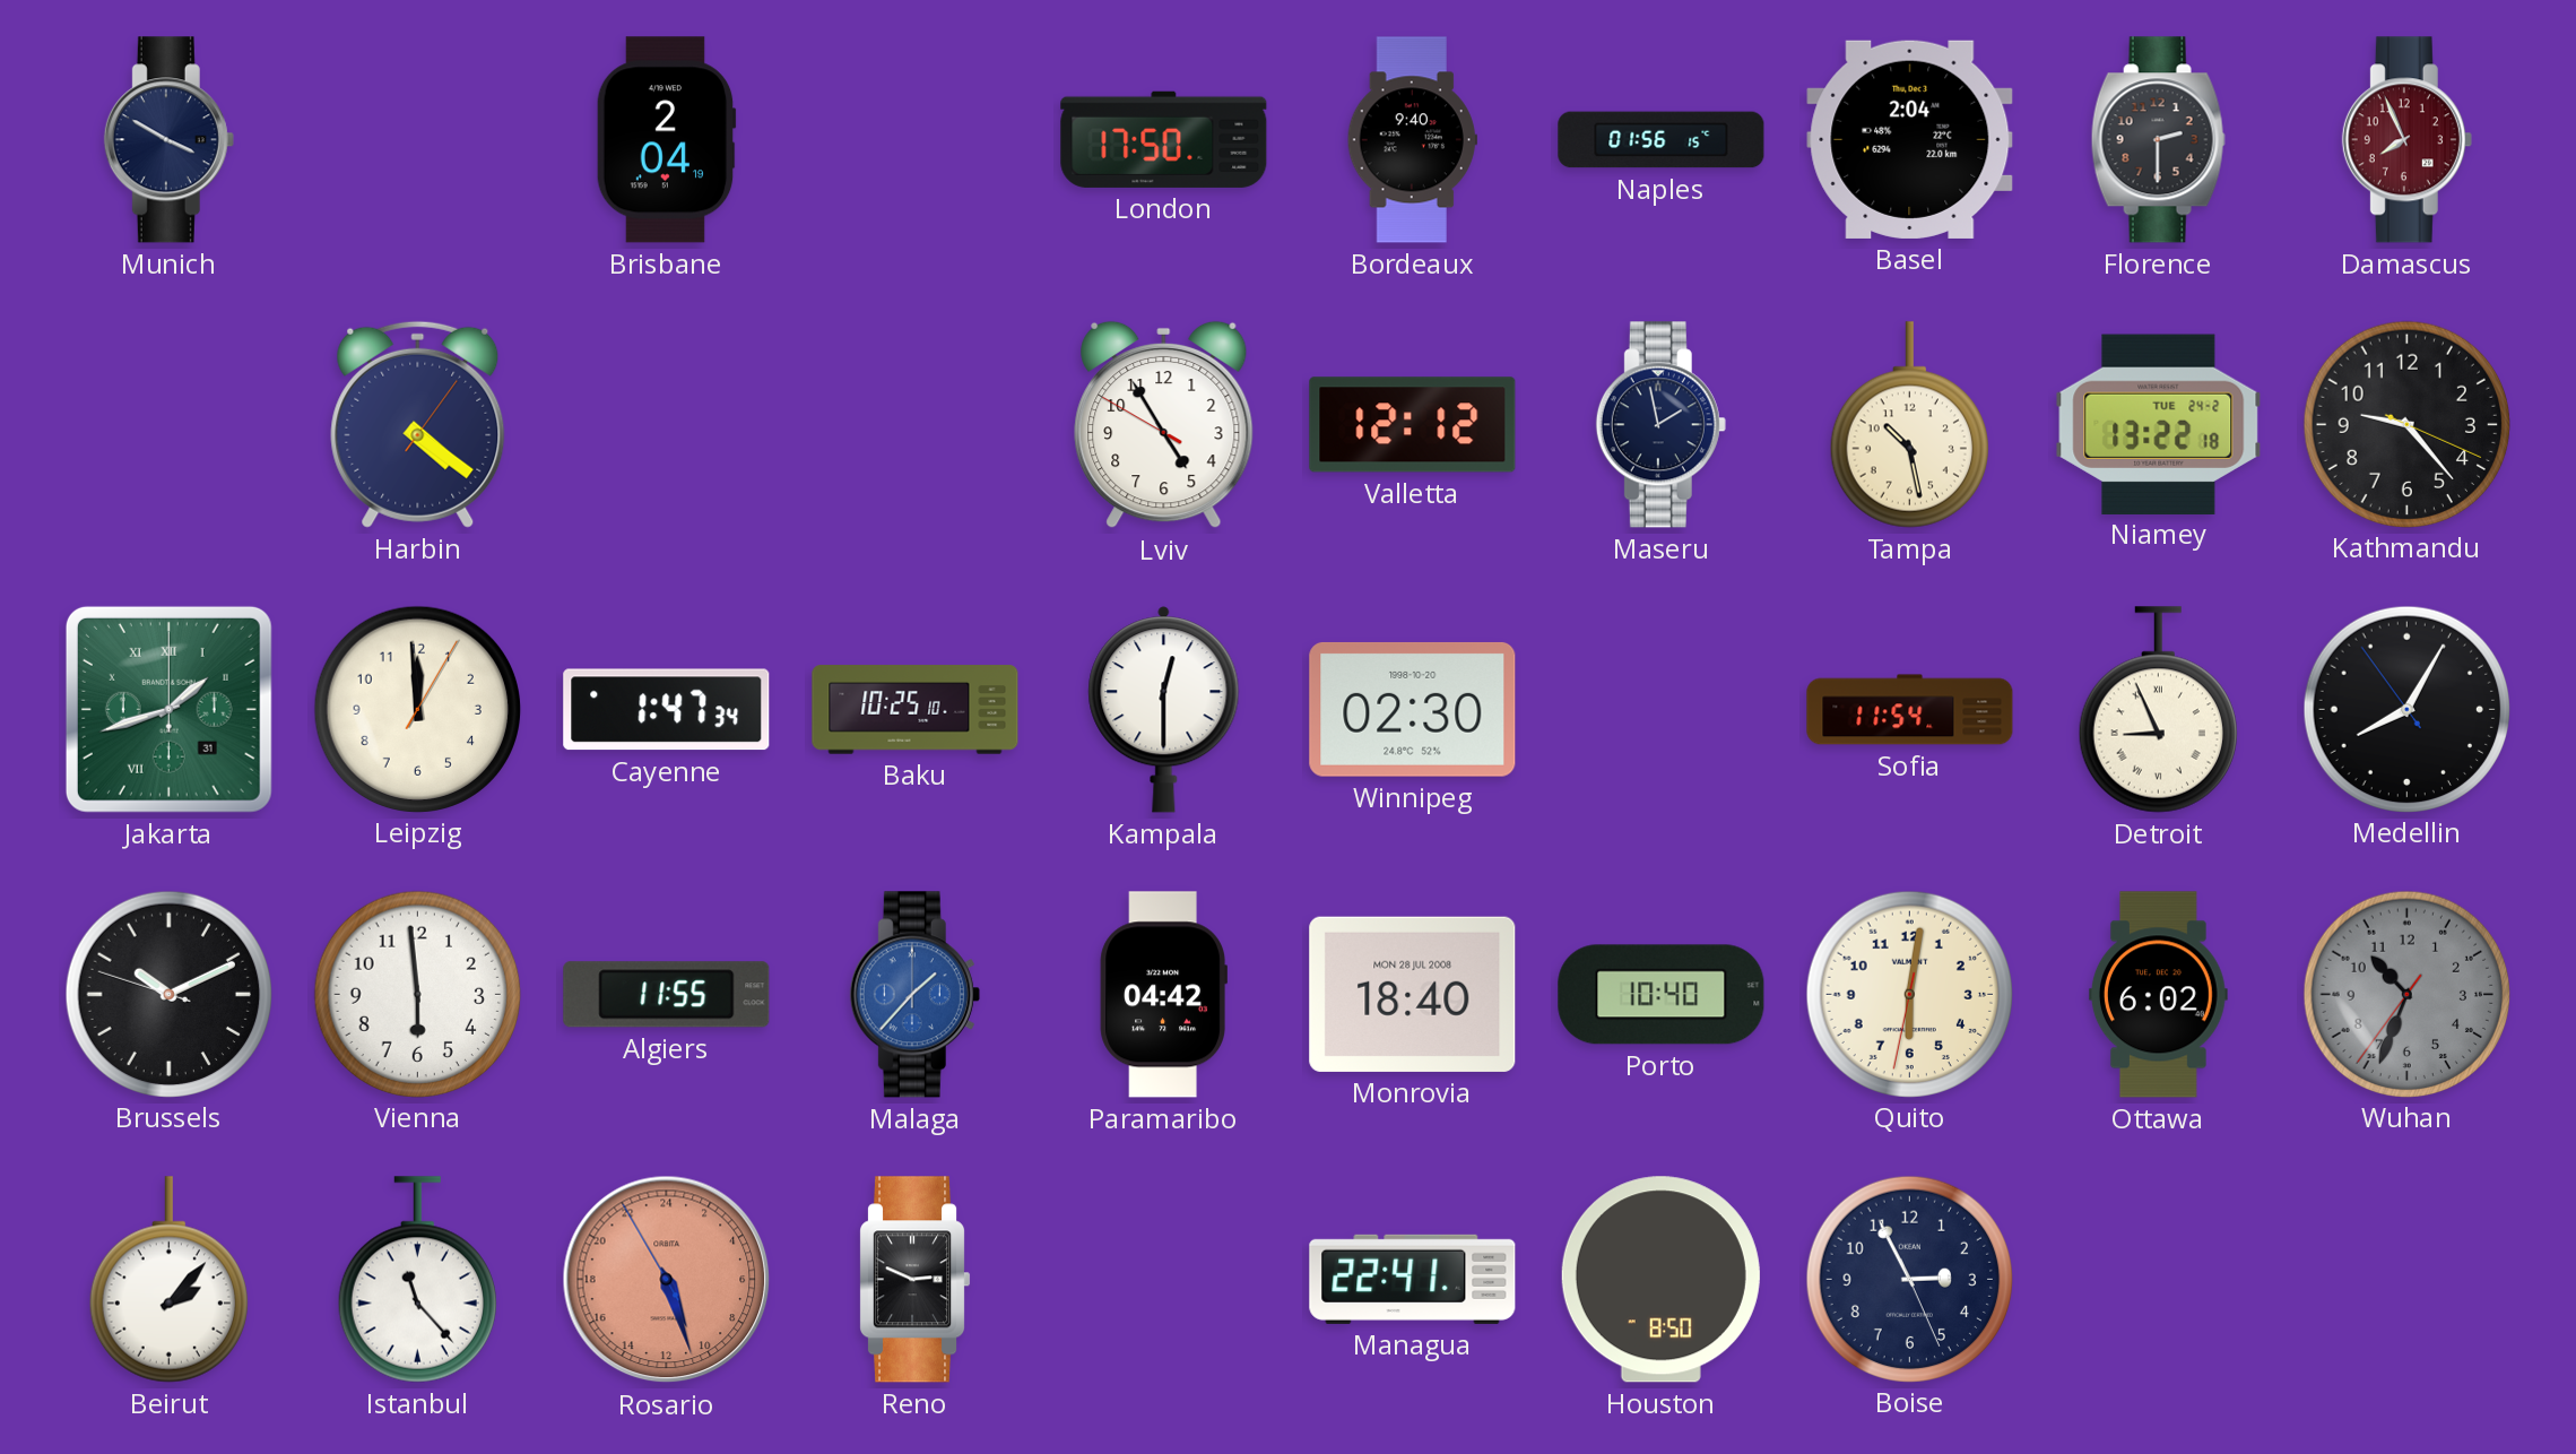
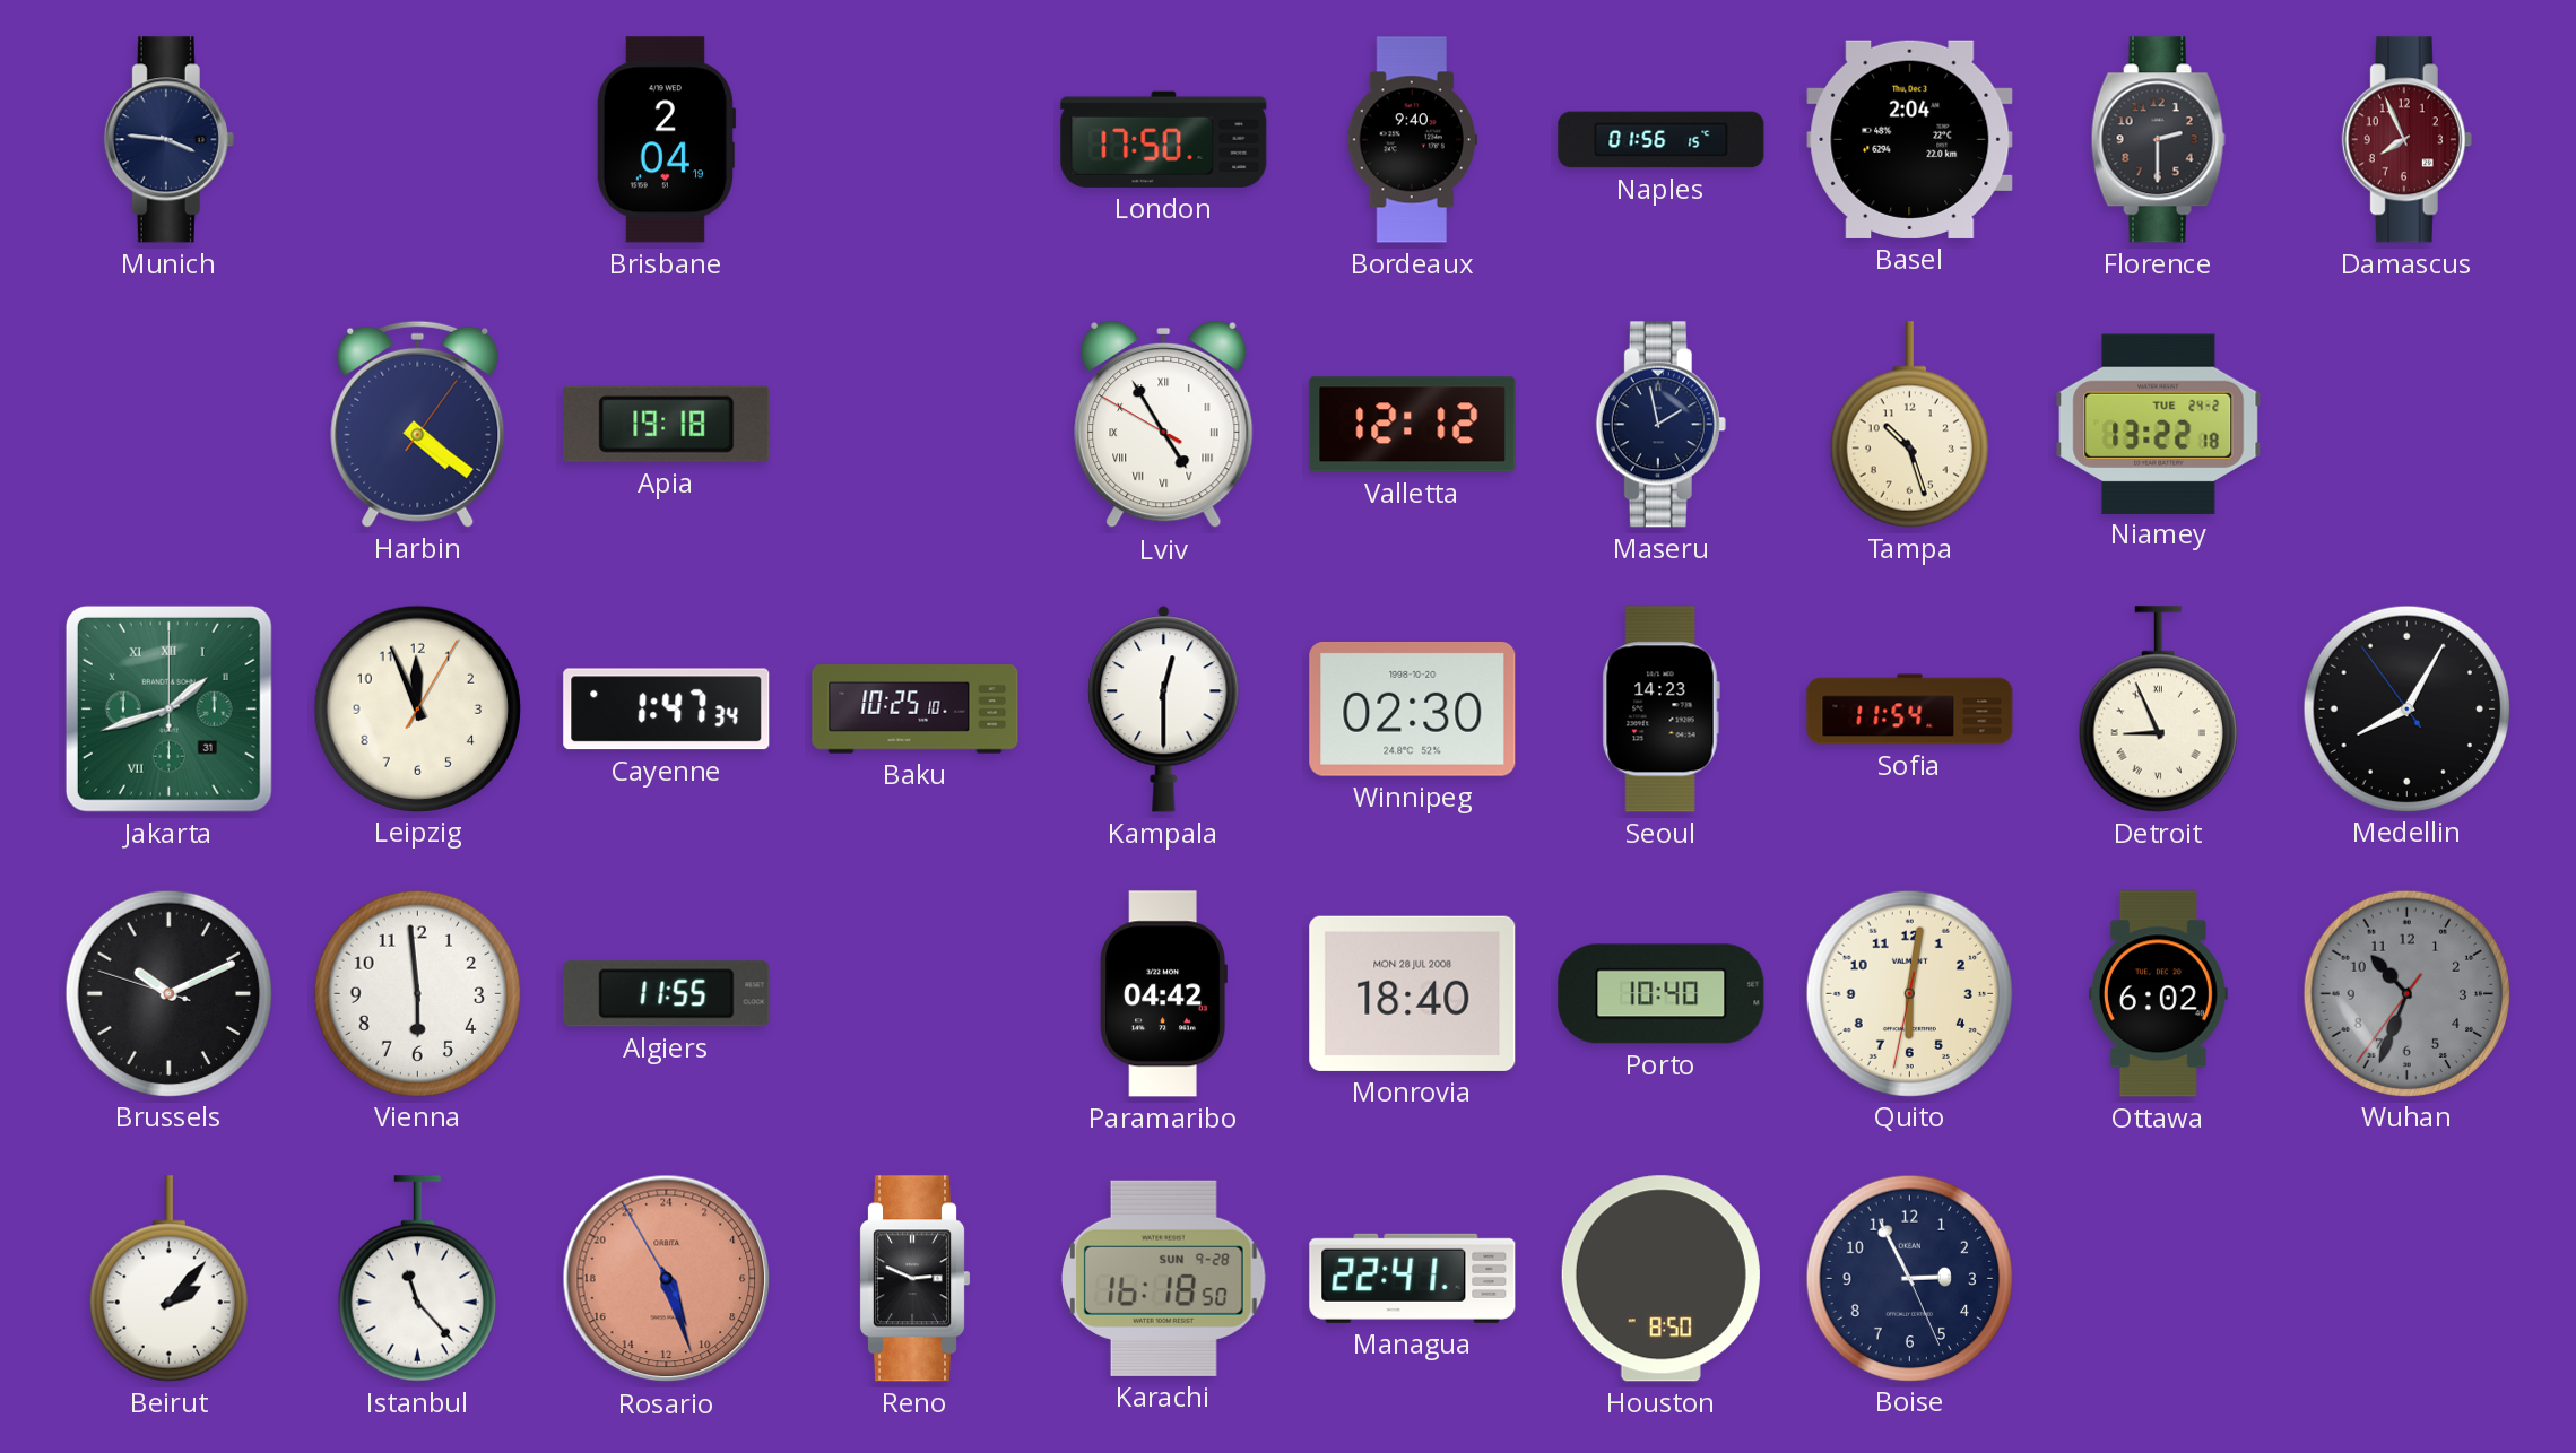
Munich: 3:50 -> 3:46
Apia: none -> 19:18
Lviv numerals: Arabic -> Roman
Tampa: 10:28 -> 10:27
Kathmandu: 9:23 -> none
Leipzig: 11:59 -> 11:56
Seoul: none -> 14:23
Malaga: 1:37 -> none
Karachi: none -> 16:18
